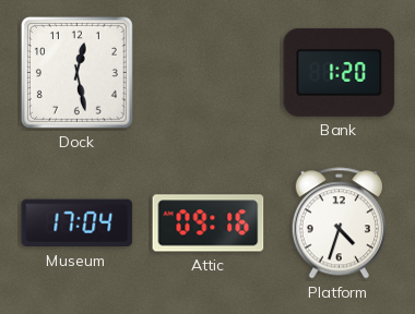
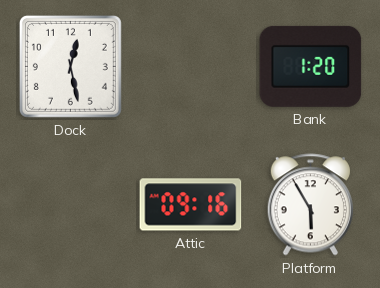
Museum: 17:04 -> none
Platform: 4:33 -> 5:55
